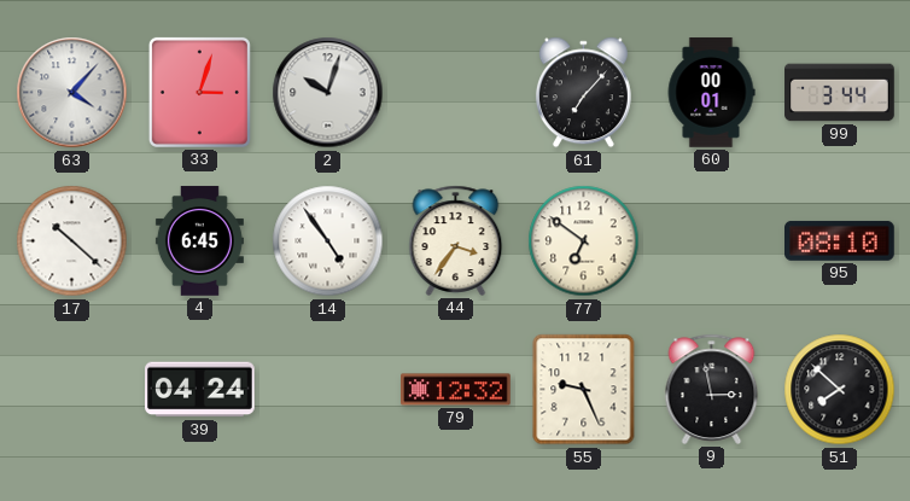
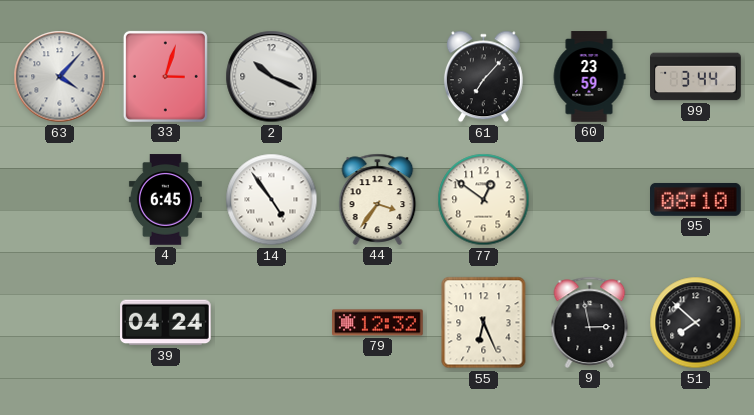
2: 10:03 -> 10:19
60: 00:01 -> 23:59
17: 10:22 -> none
77: 6:51 -> 12:51
55: 9:26 -> 6:26
